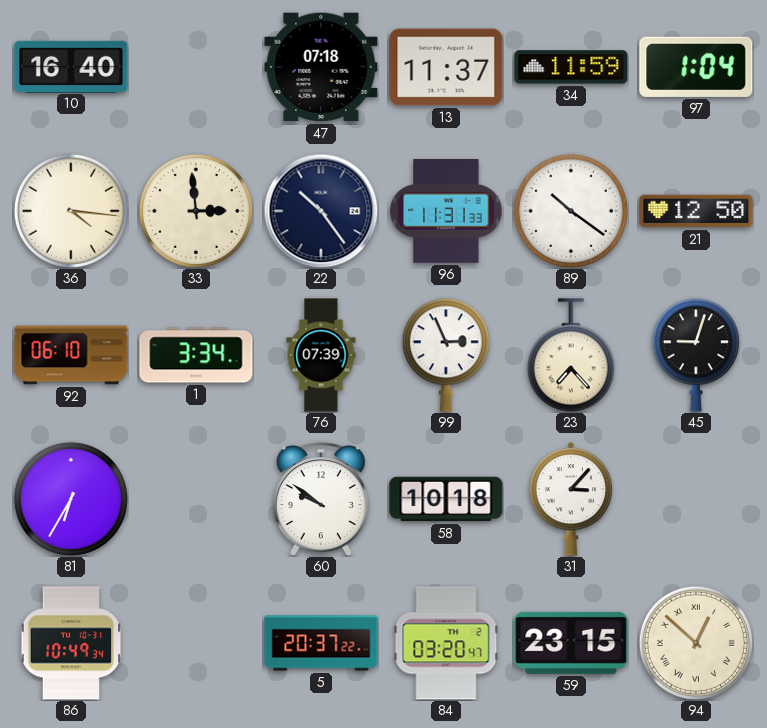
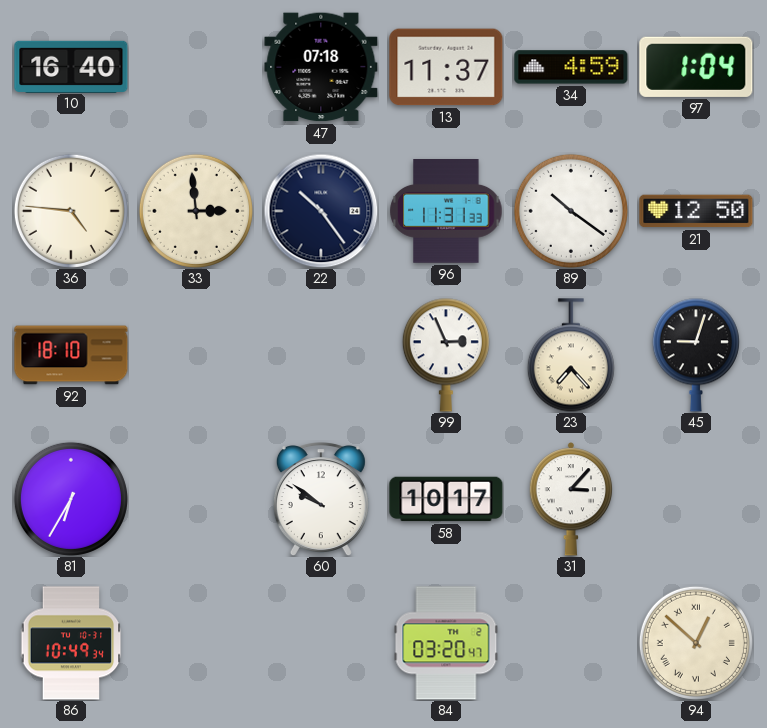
34: 11:59 -> 4:59
36: 4:16 -> 4:46
92: 06:10 -> 18:10
1: 3:34 -> none
76: 07:39 -> none
58: 10:18 -> 10:17
5: 20:37 -> none
59: 23:15 -> none
